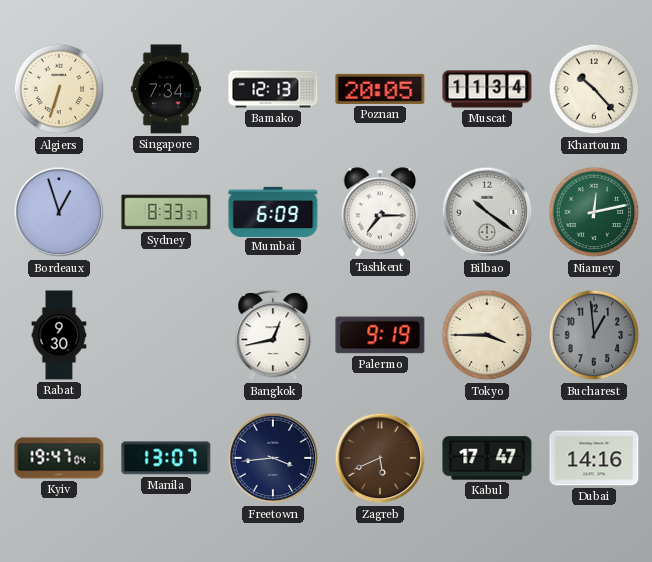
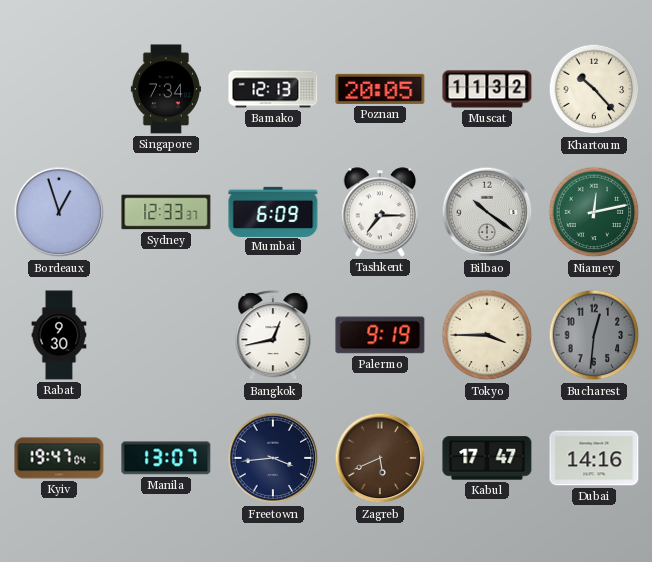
Algiers: 6:33 -> none
Muscat: 11:34 -> 11:32
Sydney: 8:33 -> 12:33
Bucharest: 12:59 -> 12:31
